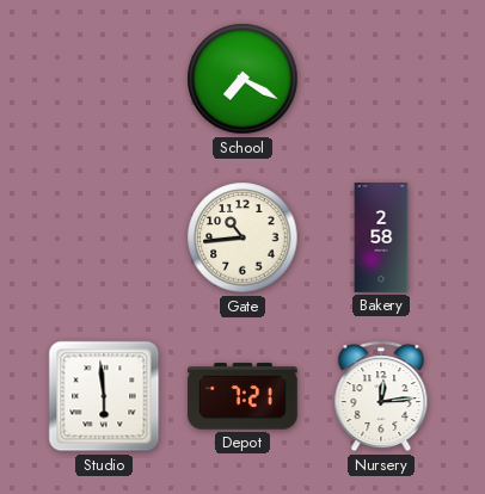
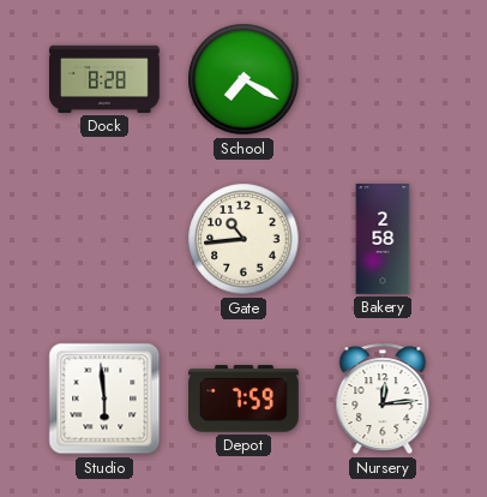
Dock: none -> 8:28
Depot: 7:21 -> 7:59
